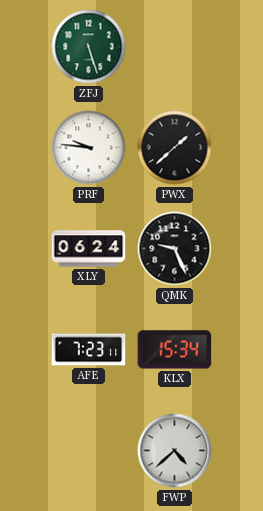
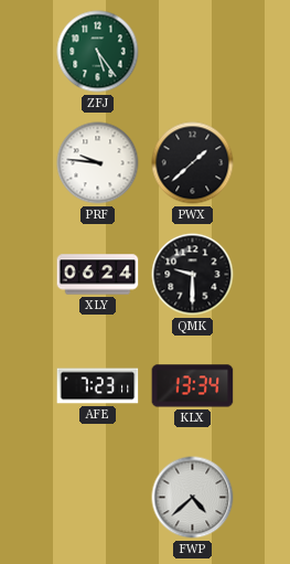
ZFJ: 5:27 -> 5:24
QMK: 9:26 -> 9:30
KLX: 15:34 -> 13:34
